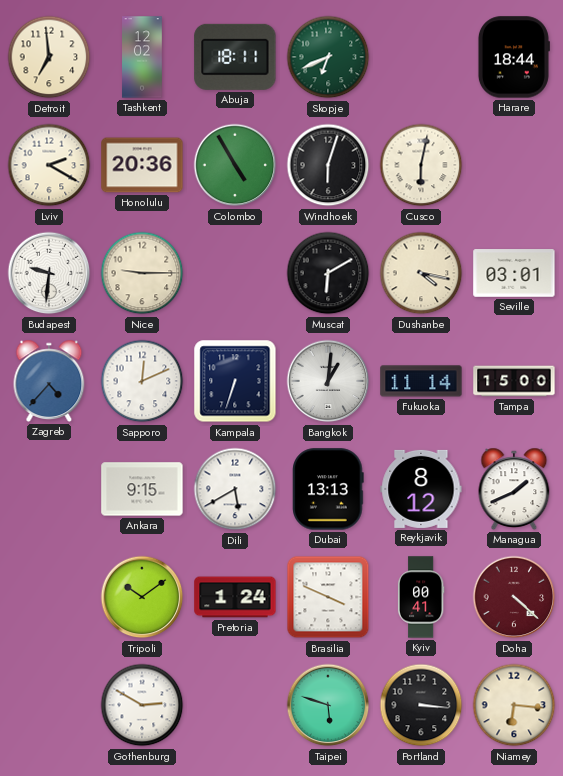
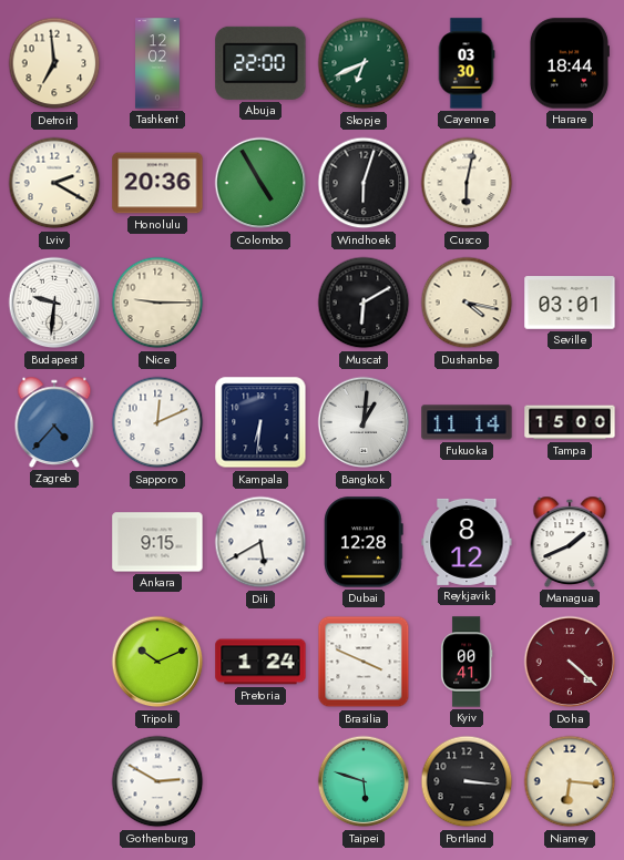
Abuja: 18:11 -> 22:00
Cayenne: none -> 03:30
Kampala: 6:33 -> 6:31
Dubai: 13:13 -> 12:28
Tripoli: 10:09 -> 10:11
